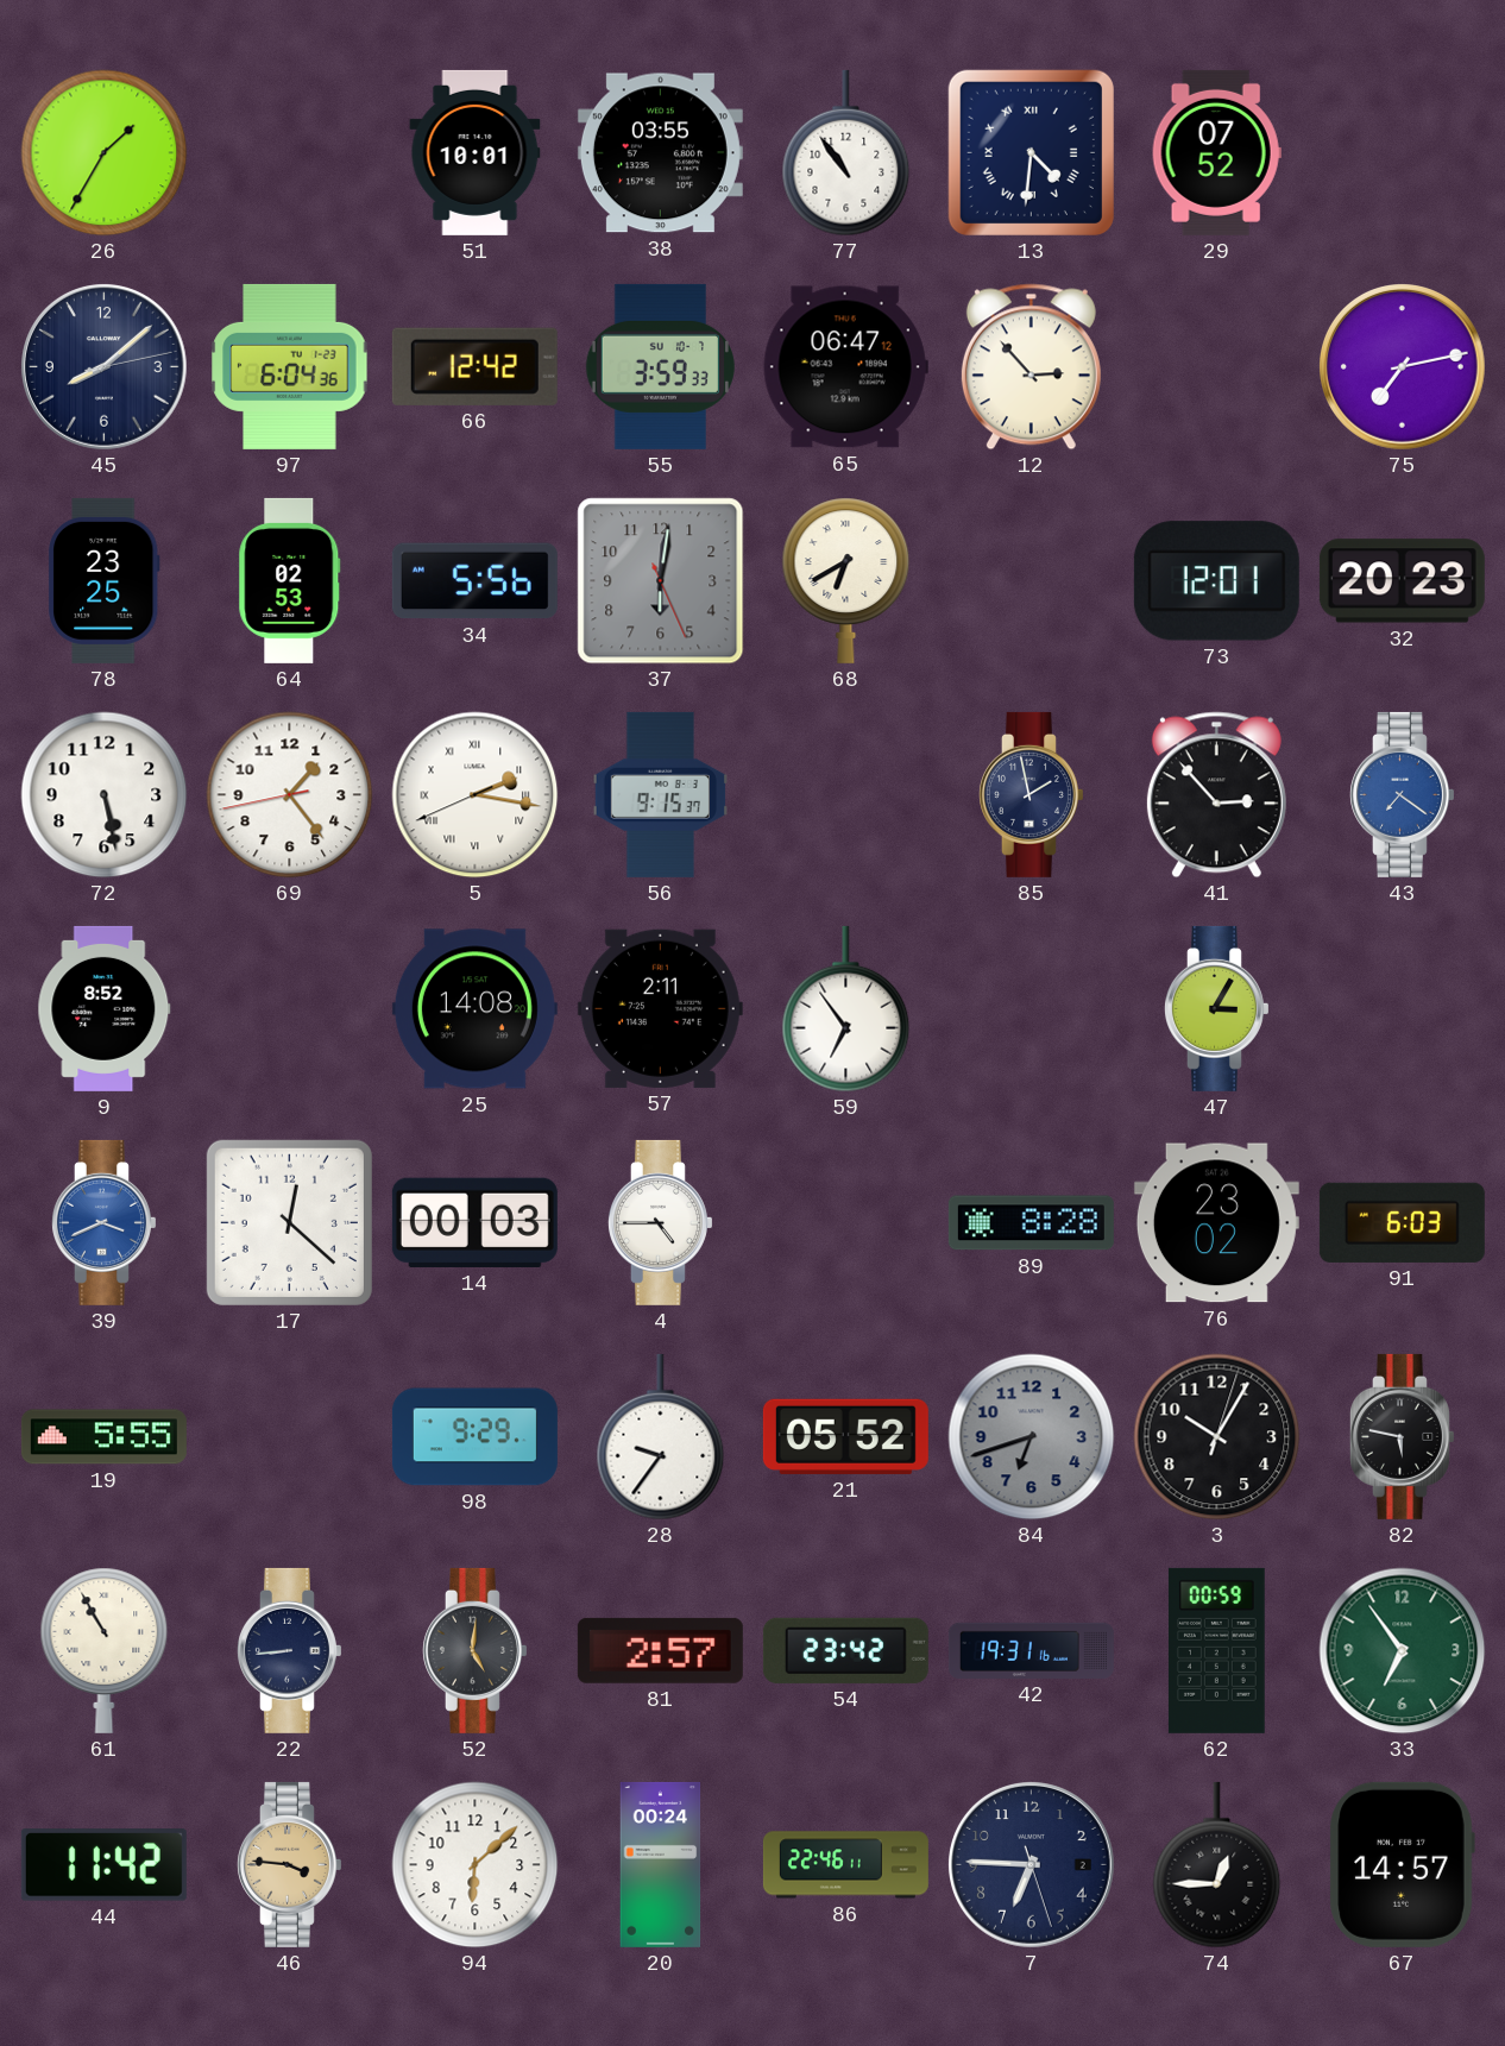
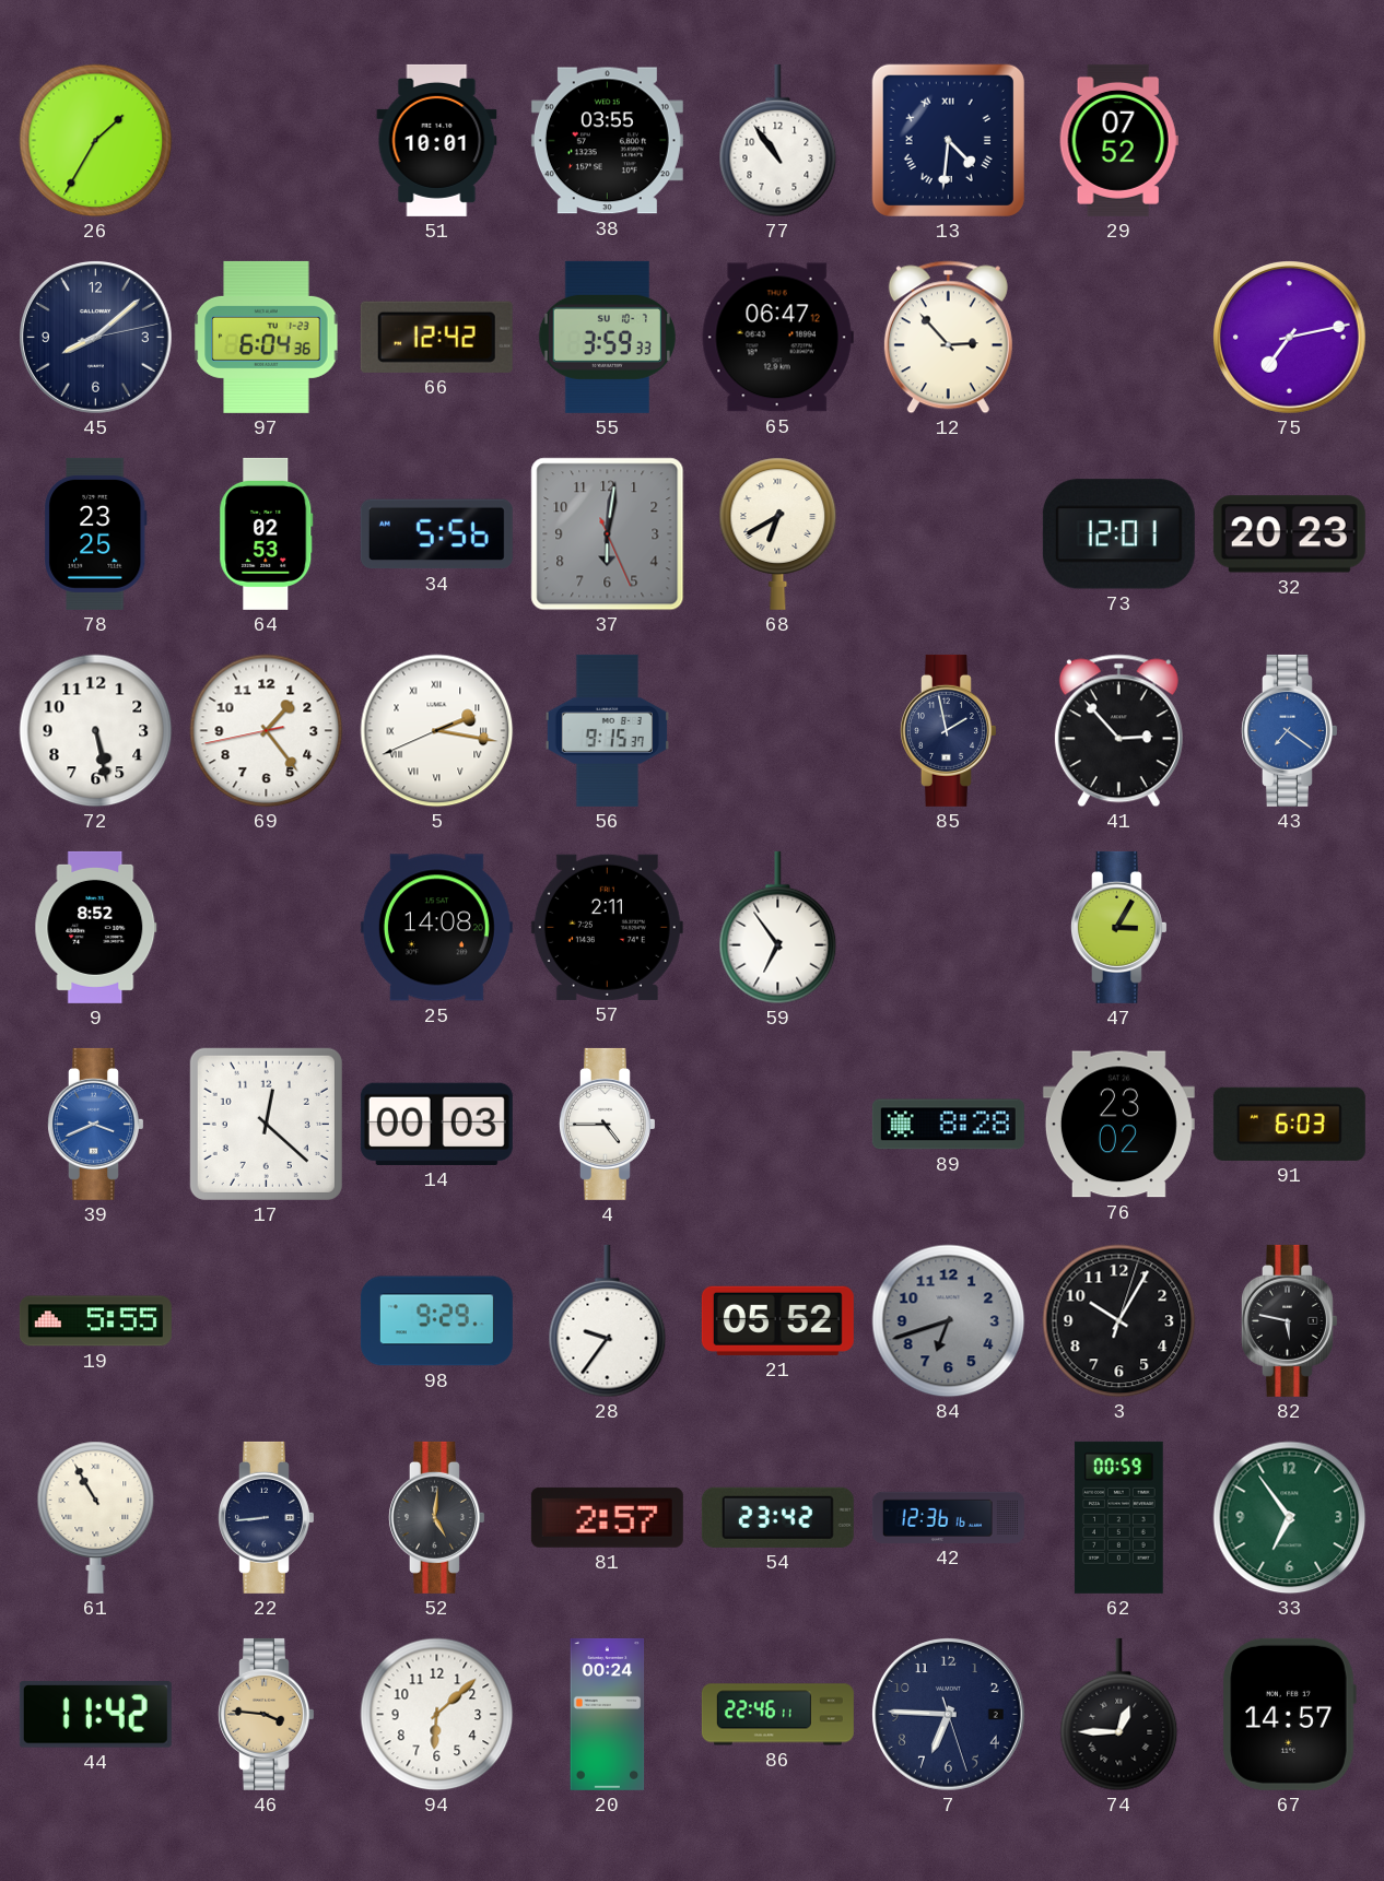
42: 19:31 -> 12:36
